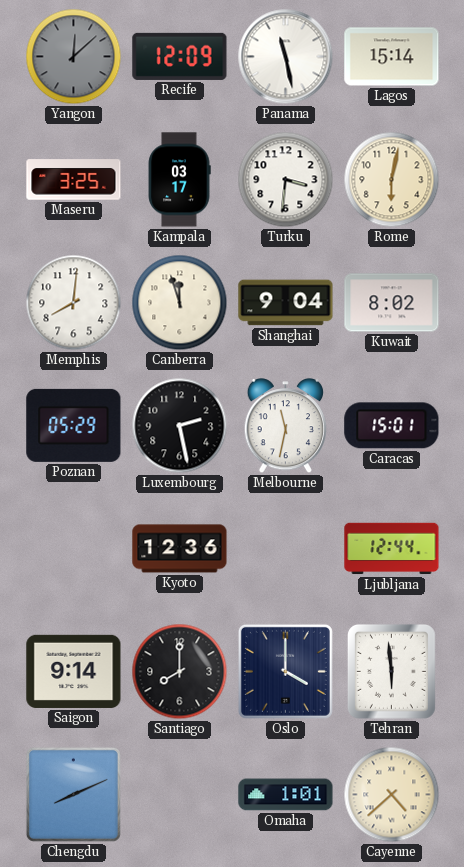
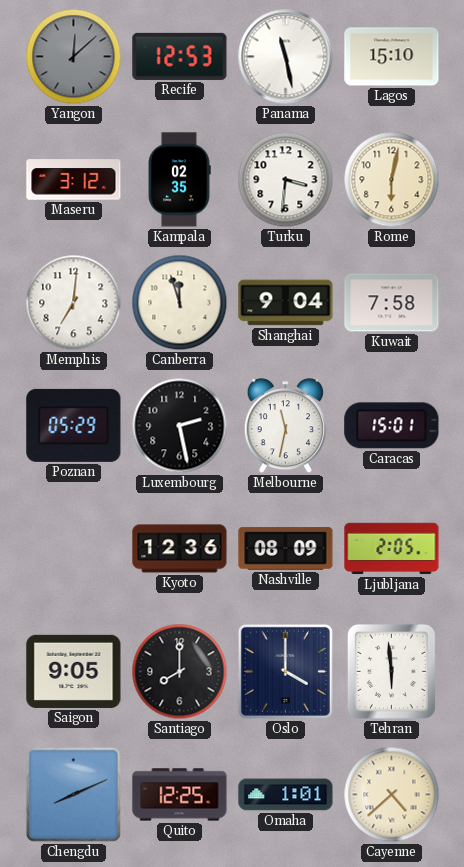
Recife: 12:09 -> 12:53
Lagos: 15:14 -> 15:10
Maseru: 3:25 -> 3:12
Kampala: 03:17 -> 02:35
Memphis: 8:01 -> 7:01
Kuwait: 8:02 -> 7:58
Nashville: none -> 08:09
Ljubljana: 12:44 -> 2:05
Saigon: 9:14 -> 9:05
Quito: none -> 12:25
